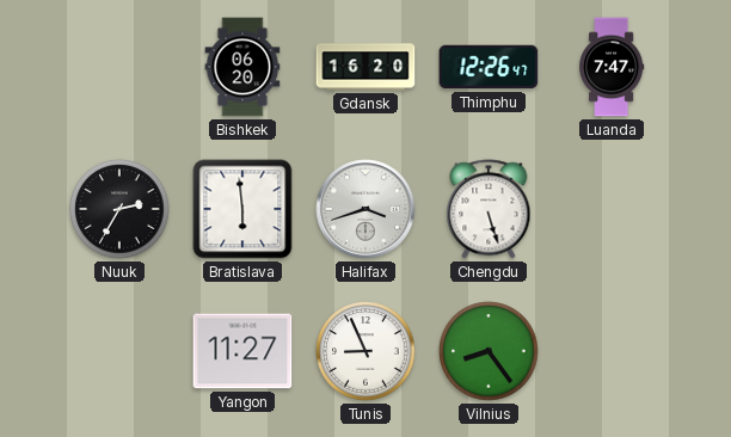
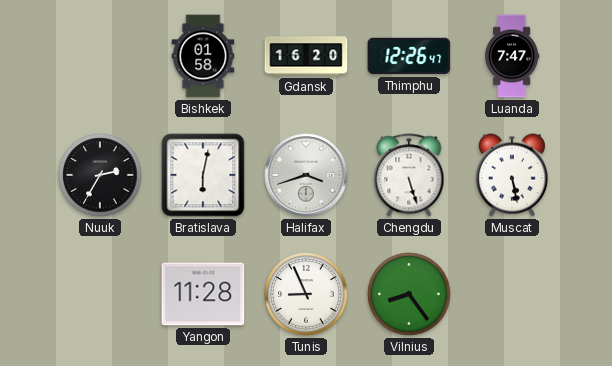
Bishkek: 06:20 -> 01:58
Bratislava: 5:59 -> 6:02
Muscat: none -> 5:28
Yangon: 11:27 -> 11:28
